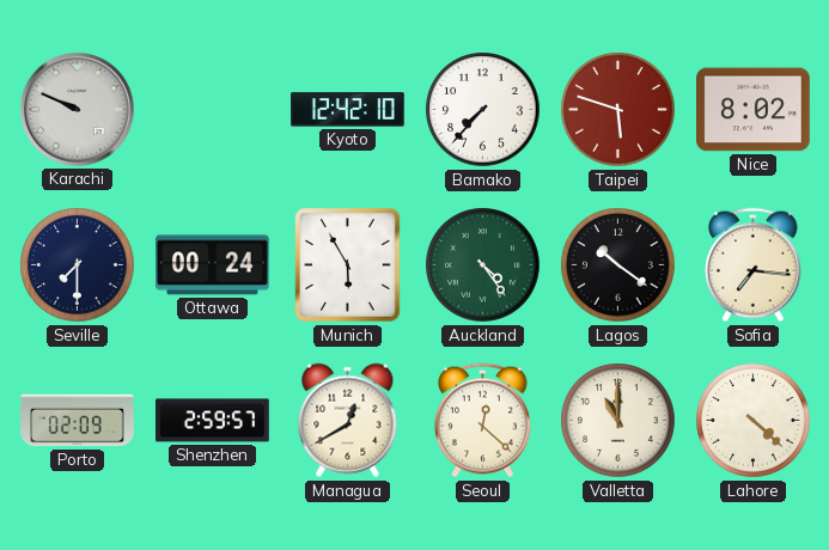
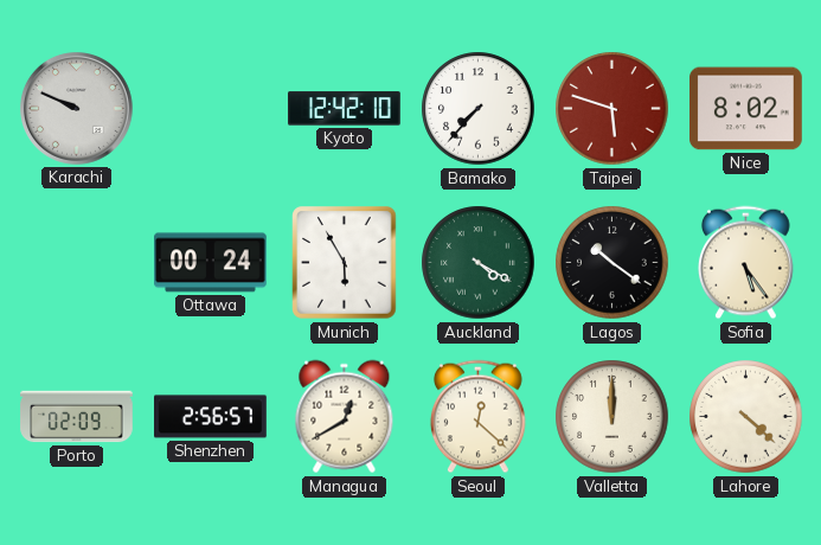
Seville: 7:30 -> none
Auckland: 4:24 -> 4:20
Sofia: 7:16 -> 5:24
Shenzhen: 2:59 -> 2:56
Valletta: 11:00 -> 12:00
